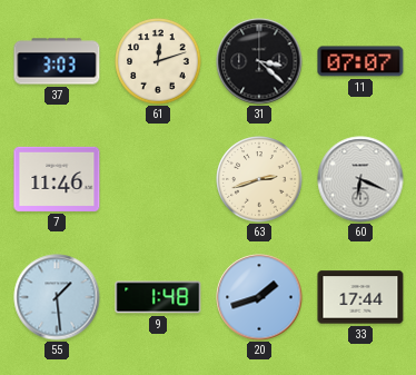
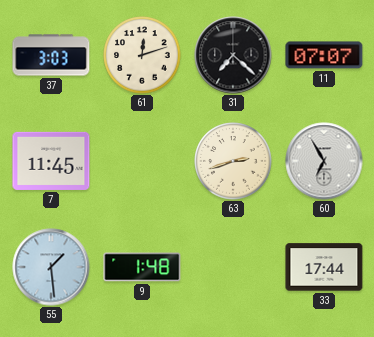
31: 3:22 -> 7:22
7: 11:46 -> 11:45
60: 6:19 -> 6:55
20: 1:42 -> none
